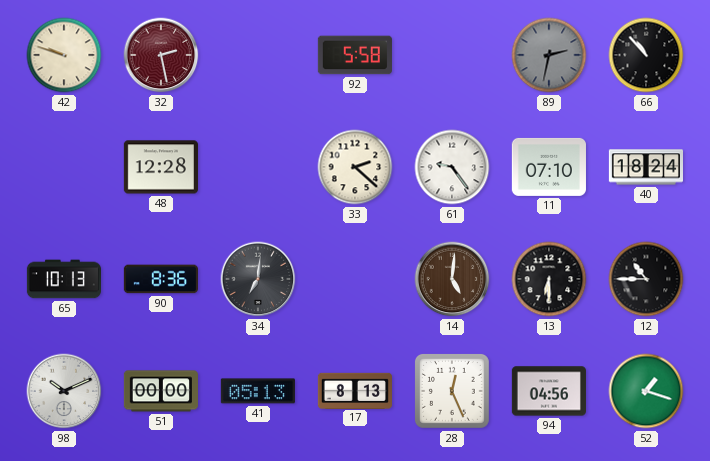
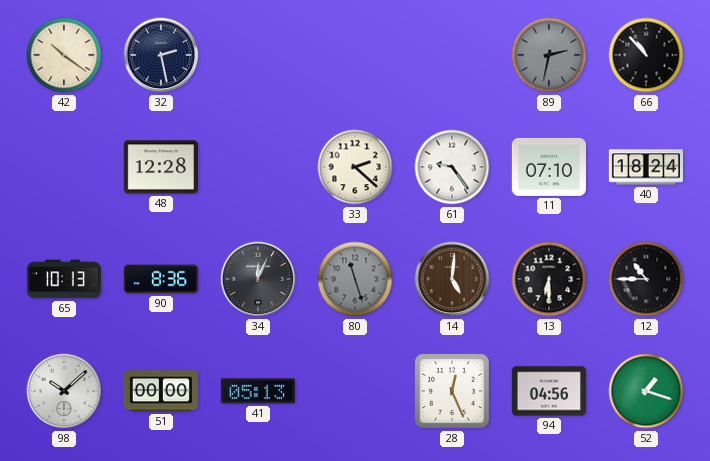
42: 9:48 -> 10:21
32 dial: burgundy -> navy
92: 5:58 -> none
34: 7:01 -> 12:04
80: none -> 11:27
98: 10:11 -> 10:08
17: 8:13 -> none
